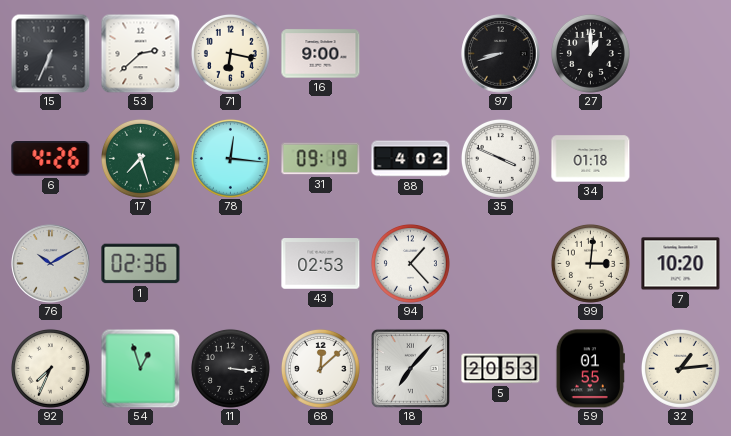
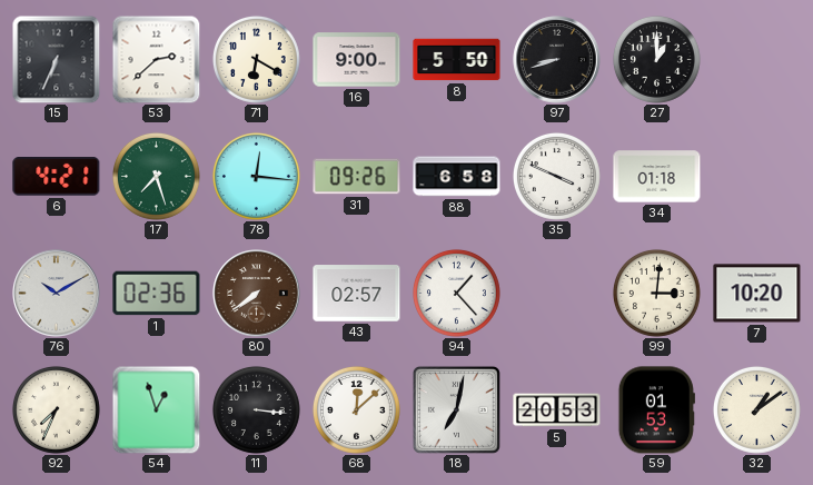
71: 6:17 -> 6:20
8: none -> 5:50
6: 4:26 -> 4:21
31: 09:19 -> 09:26
88: 4:02 -> 6:58
80: none -> 7:39
43: 02:53 -> 02:57
18: 7:07 -> 7:02
59: 01:55 -> 01:53
32: 1:14 -> 1:09
